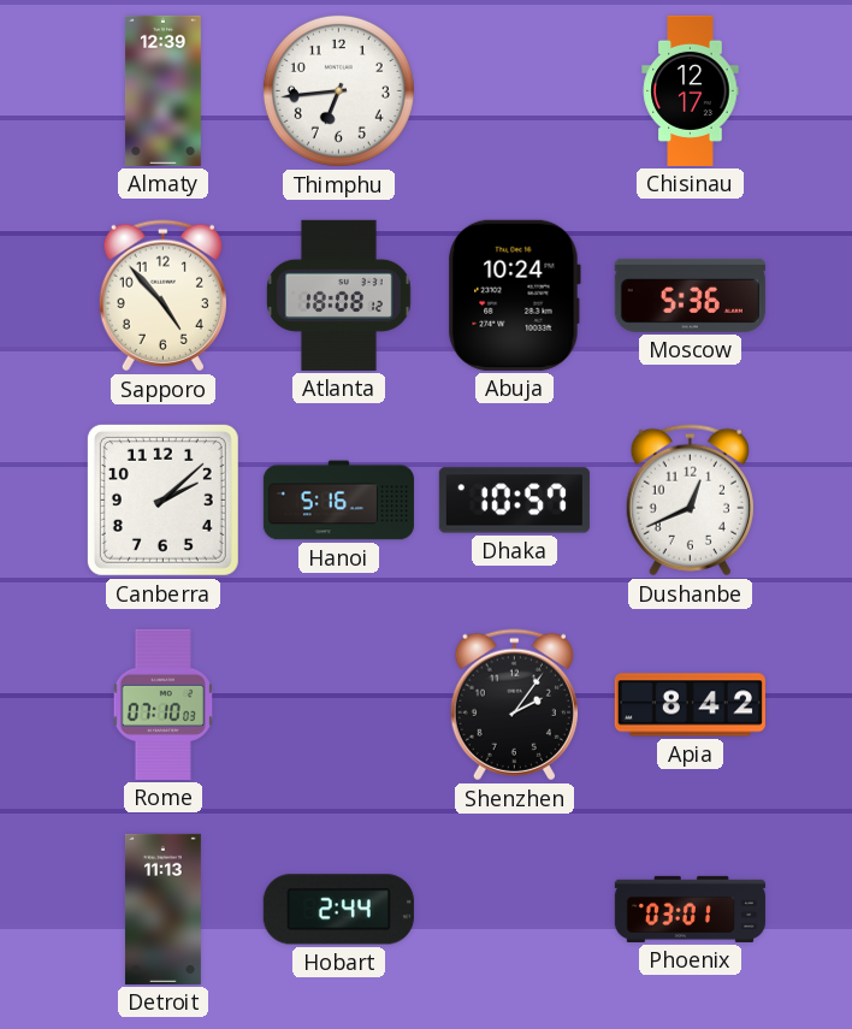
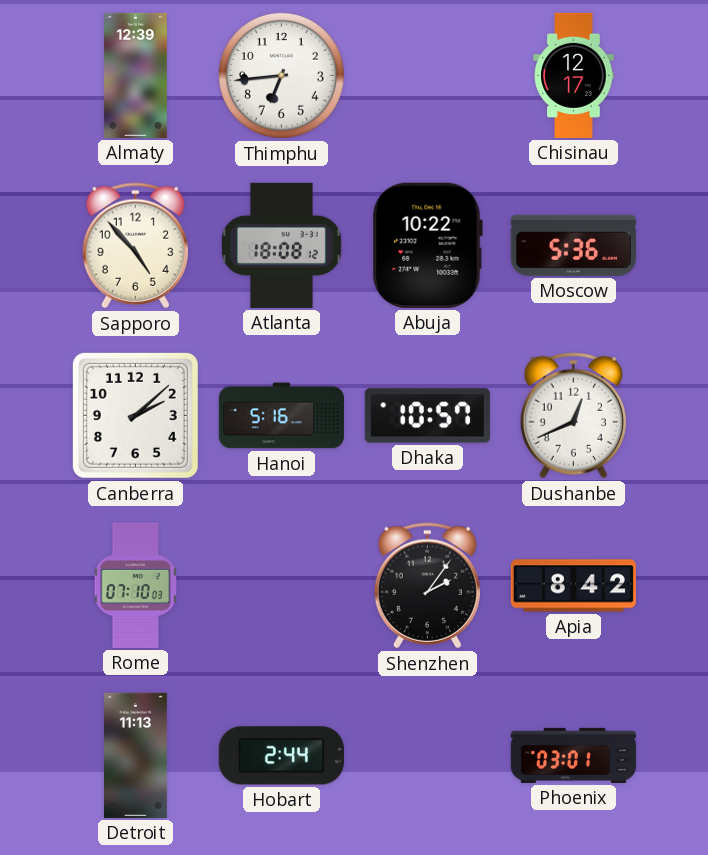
Abuja: 10:24 -> 10:22
